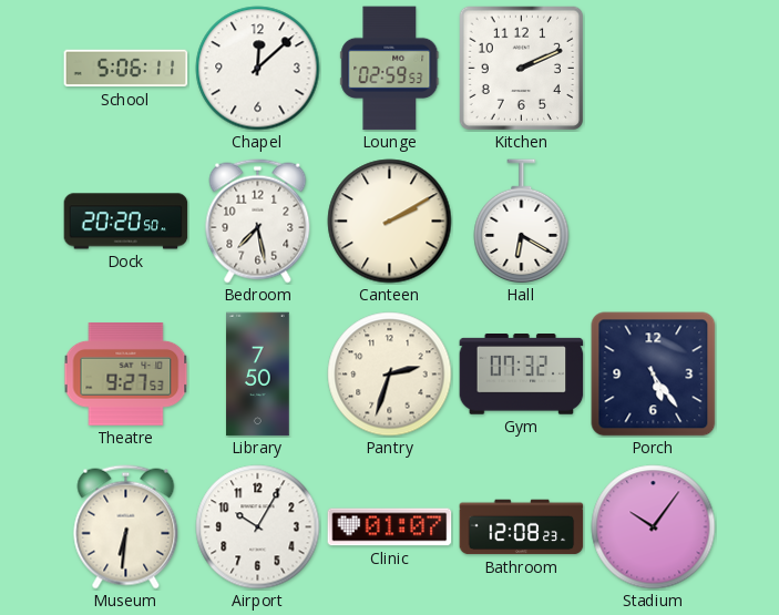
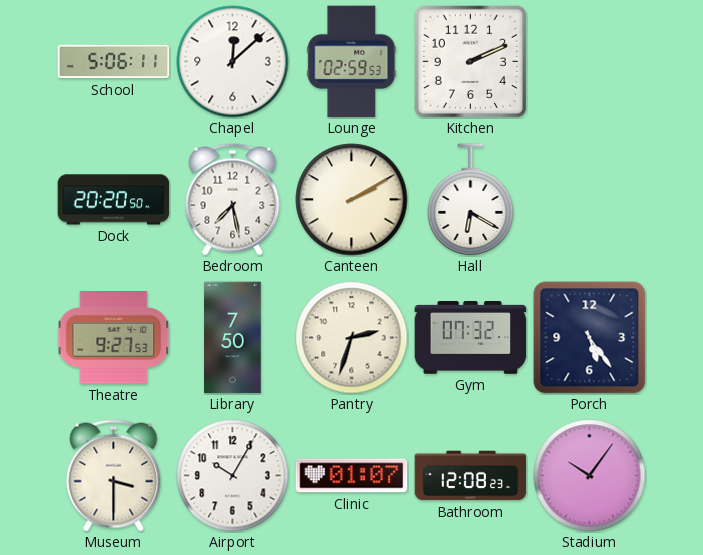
Museum: 6:31 -> 3:30
